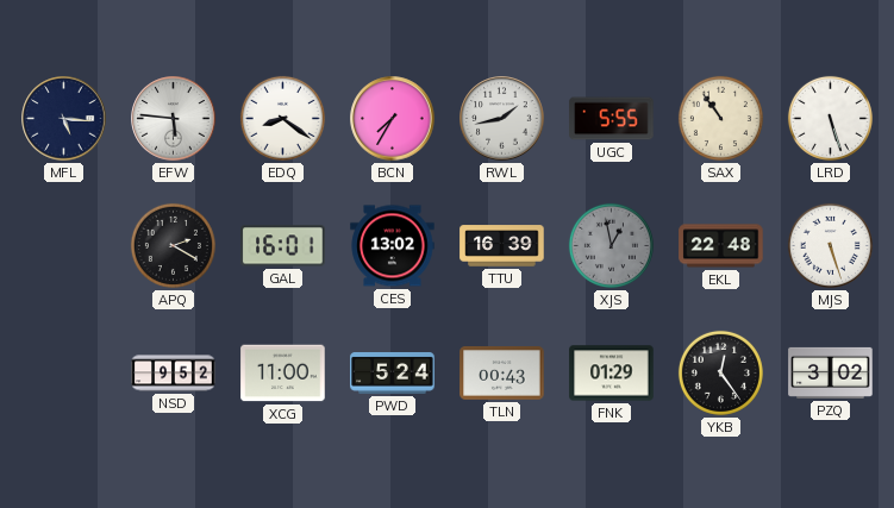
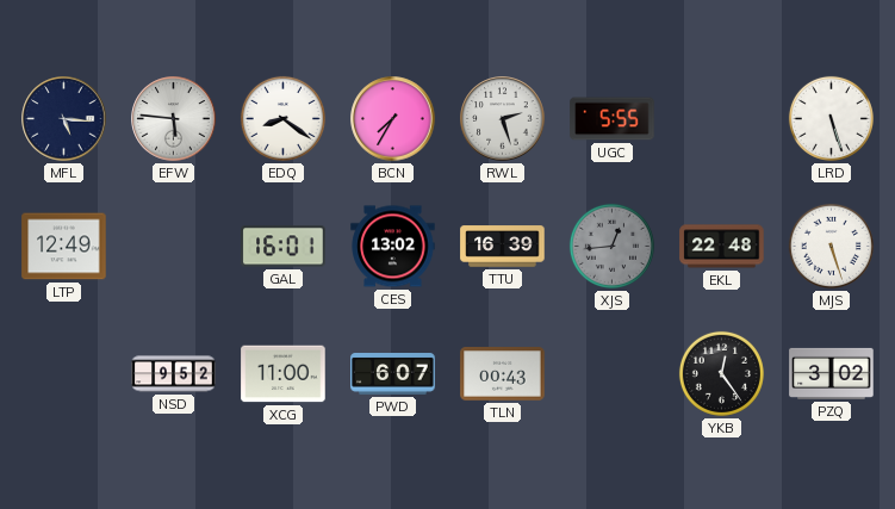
RWL: 1:43 -> 2:27
SAX: 10:54 -> none
LTP: none -> 12:49
APQ: 2:20 -> none
XJS: 12:58 -> 12:44
PWD: 5:24 -> 6:07
FNK: 01:29 -> none
